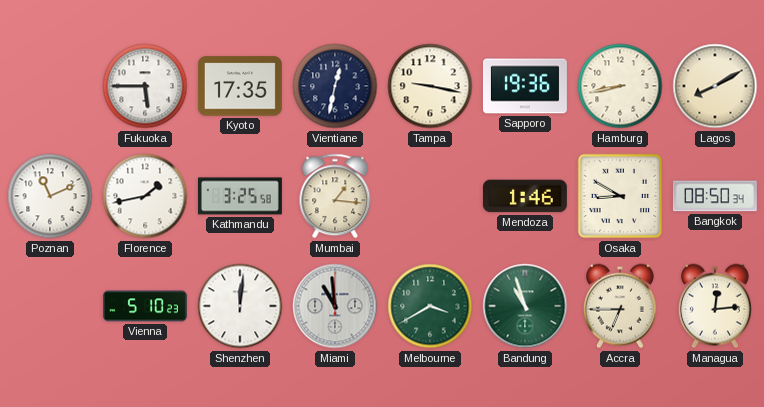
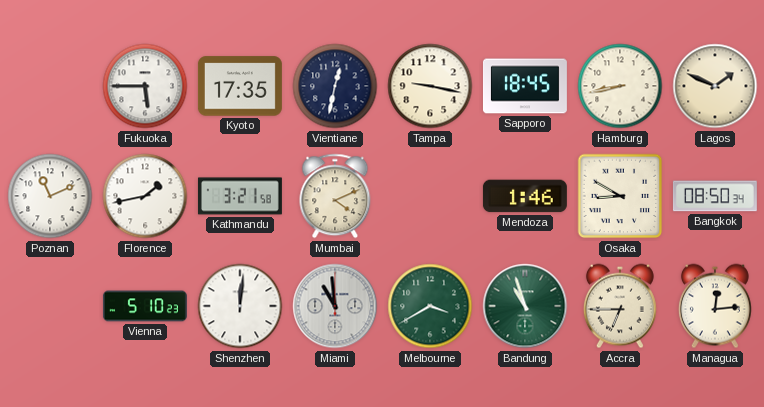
Sapporo: 19:36 -> 18:45
Lagos: 8:10 -> 1:49
Kathmandu: 3:25 -> 3:21
Mumbai: 1:16 -> 4:11
